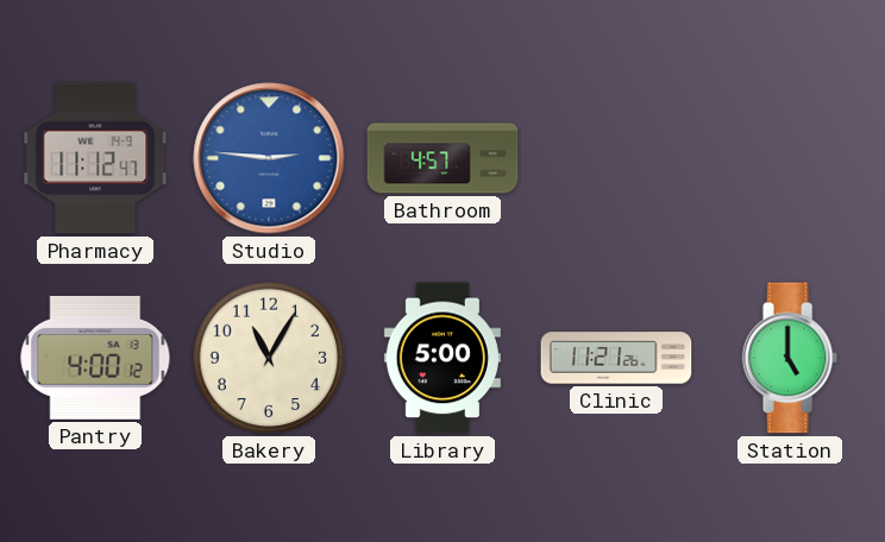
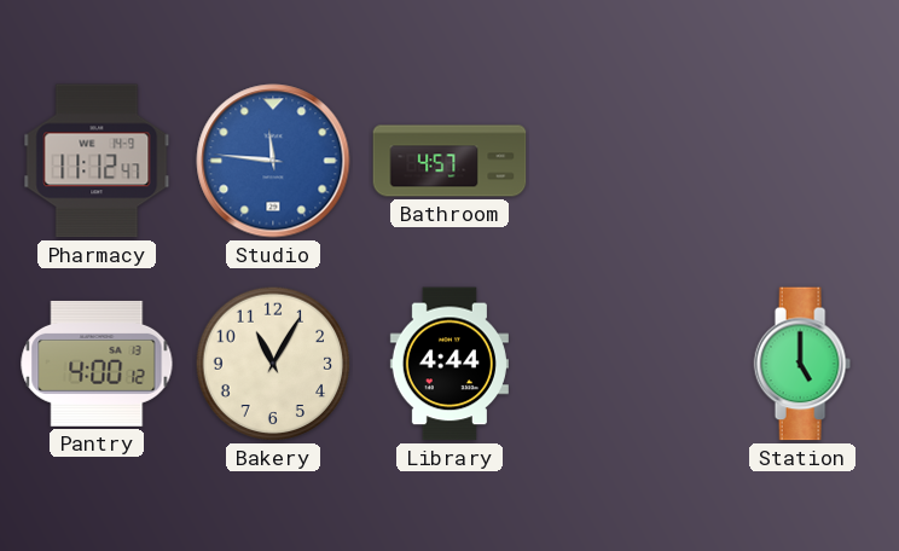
Studio: 2:46 -> 11:46
Library: 5:00 -> 4:44
Clinic: 11:21 -> none
